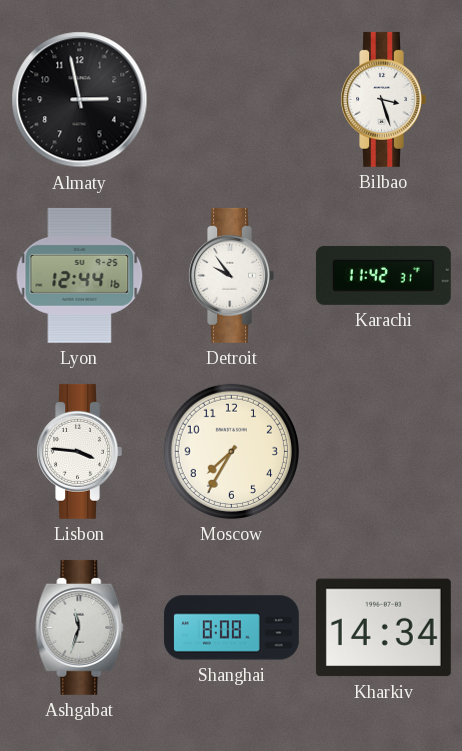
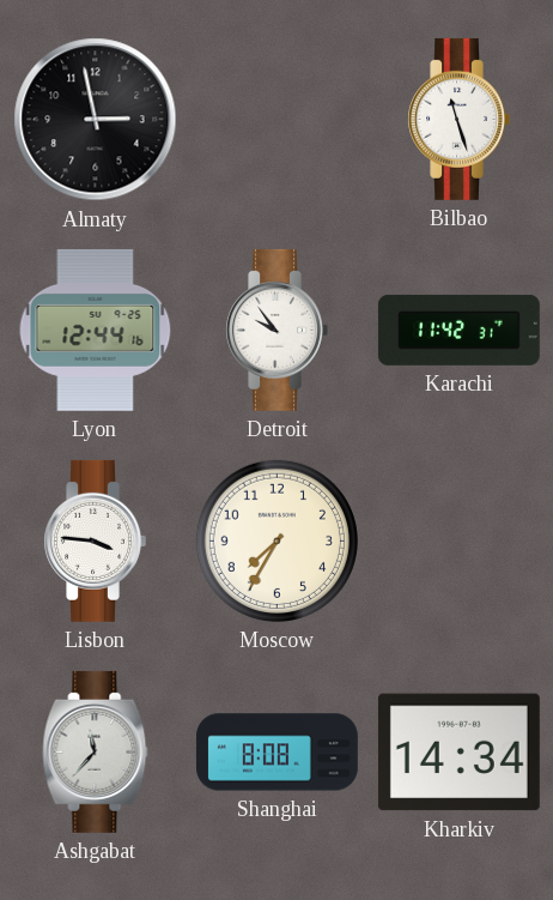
Bilbao: 3:27 -> 11:27
Ashgabat: 11:33 -> 11:37
